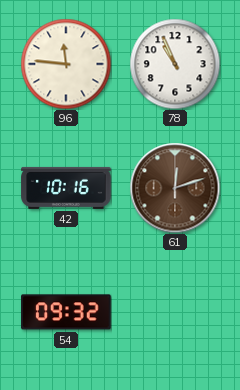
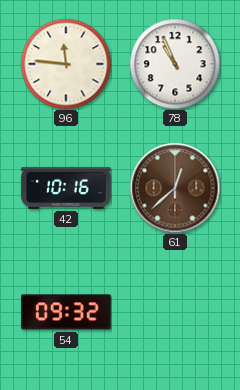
61: 12:12 -> 12:38
